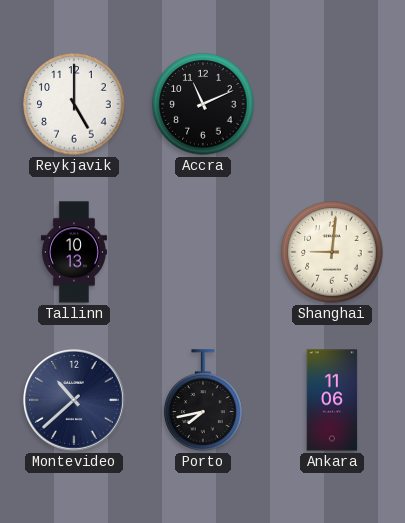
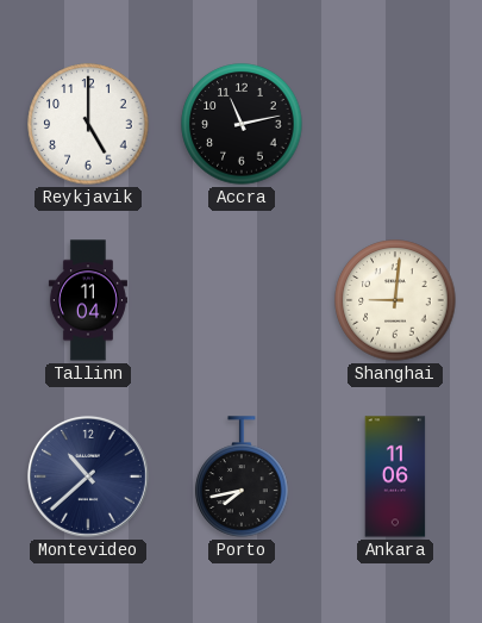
Accra: 11:11 -> 11:13
Tallinn: 10:13 -> 11:04
